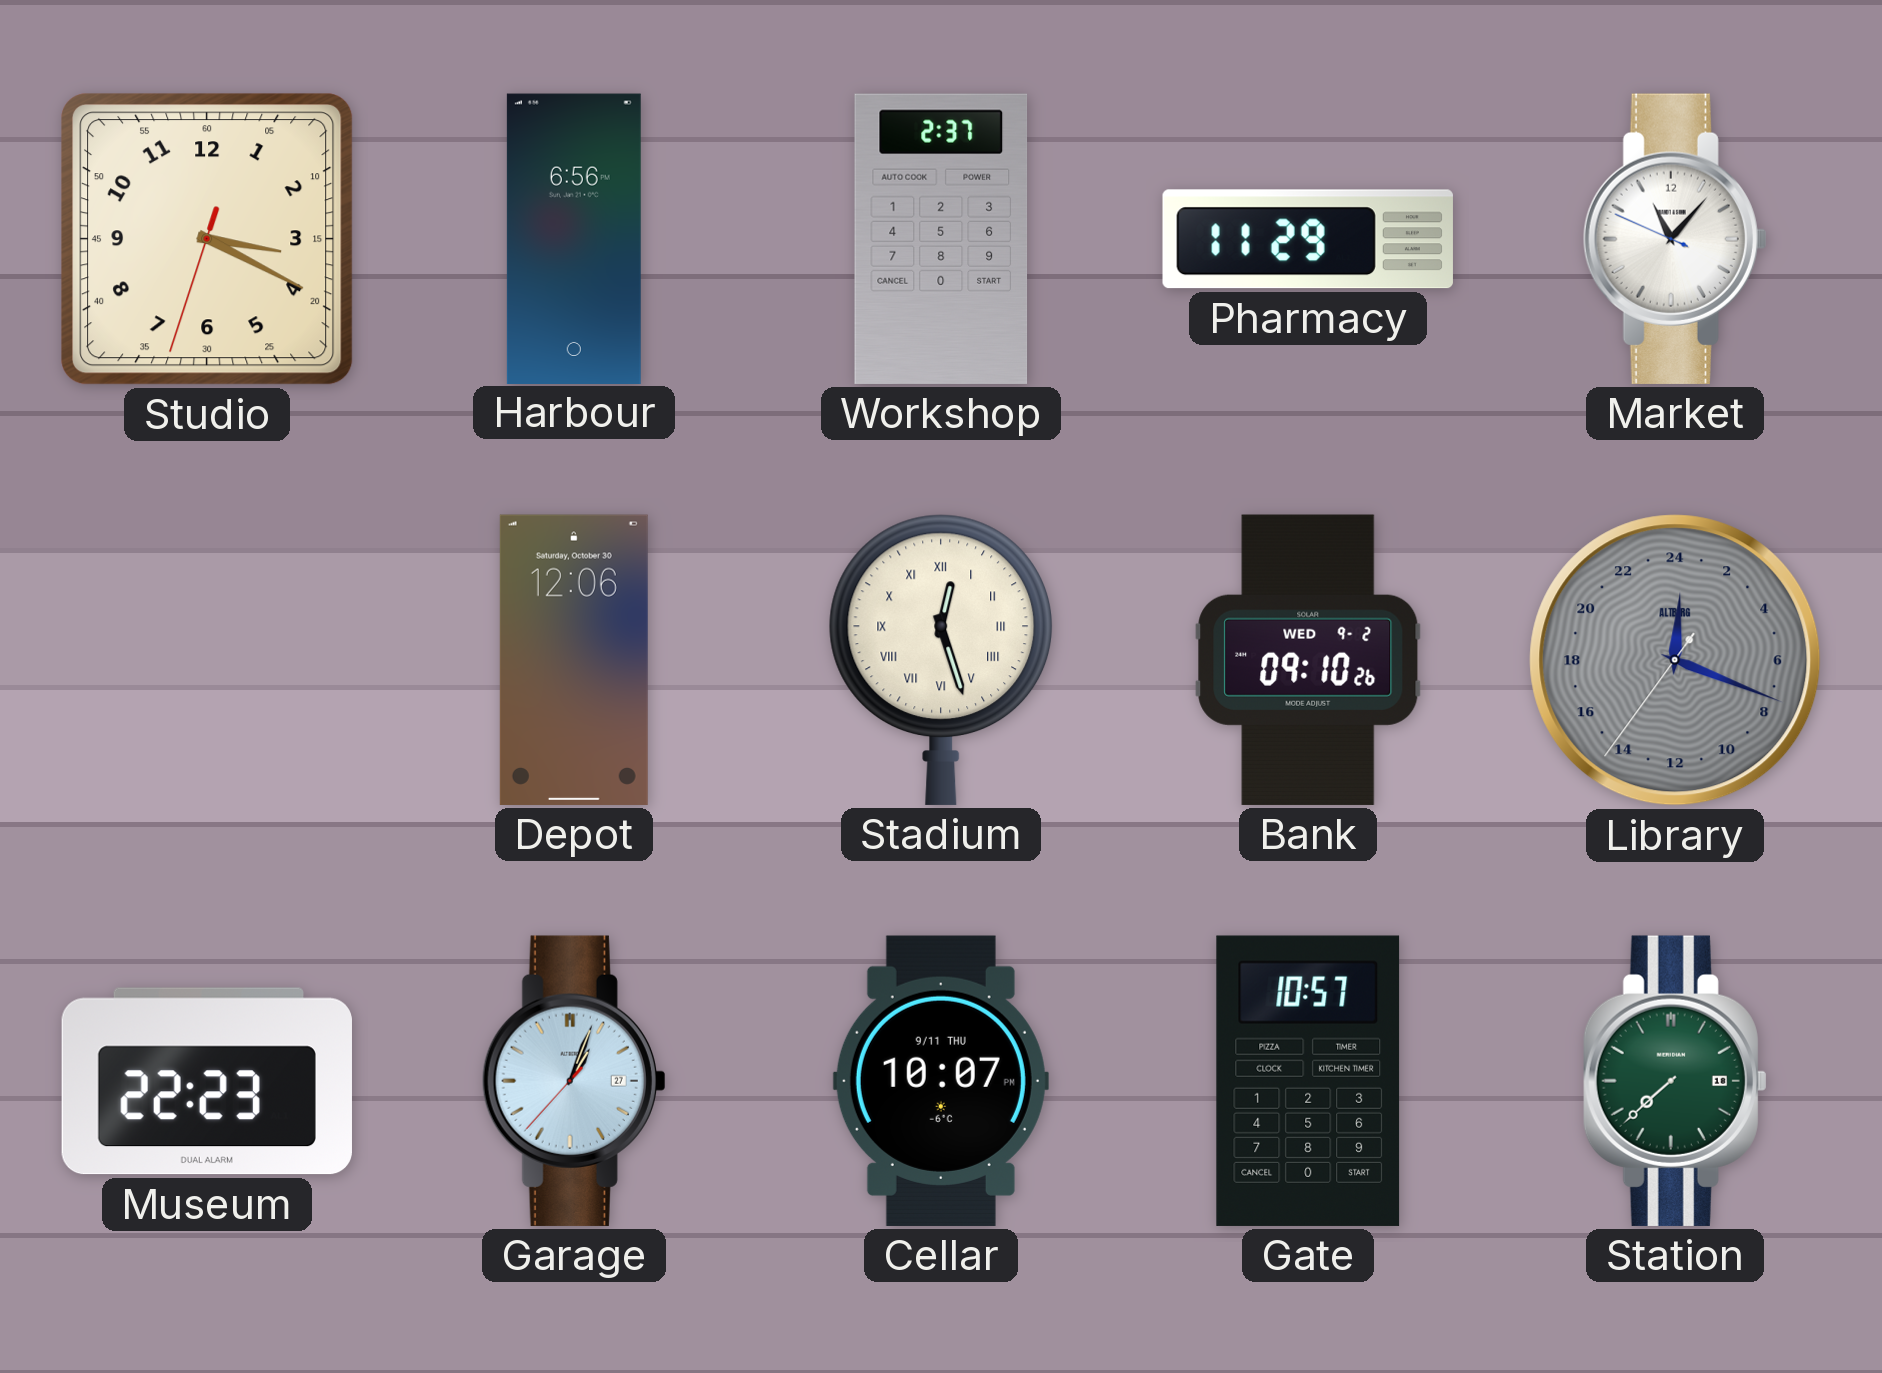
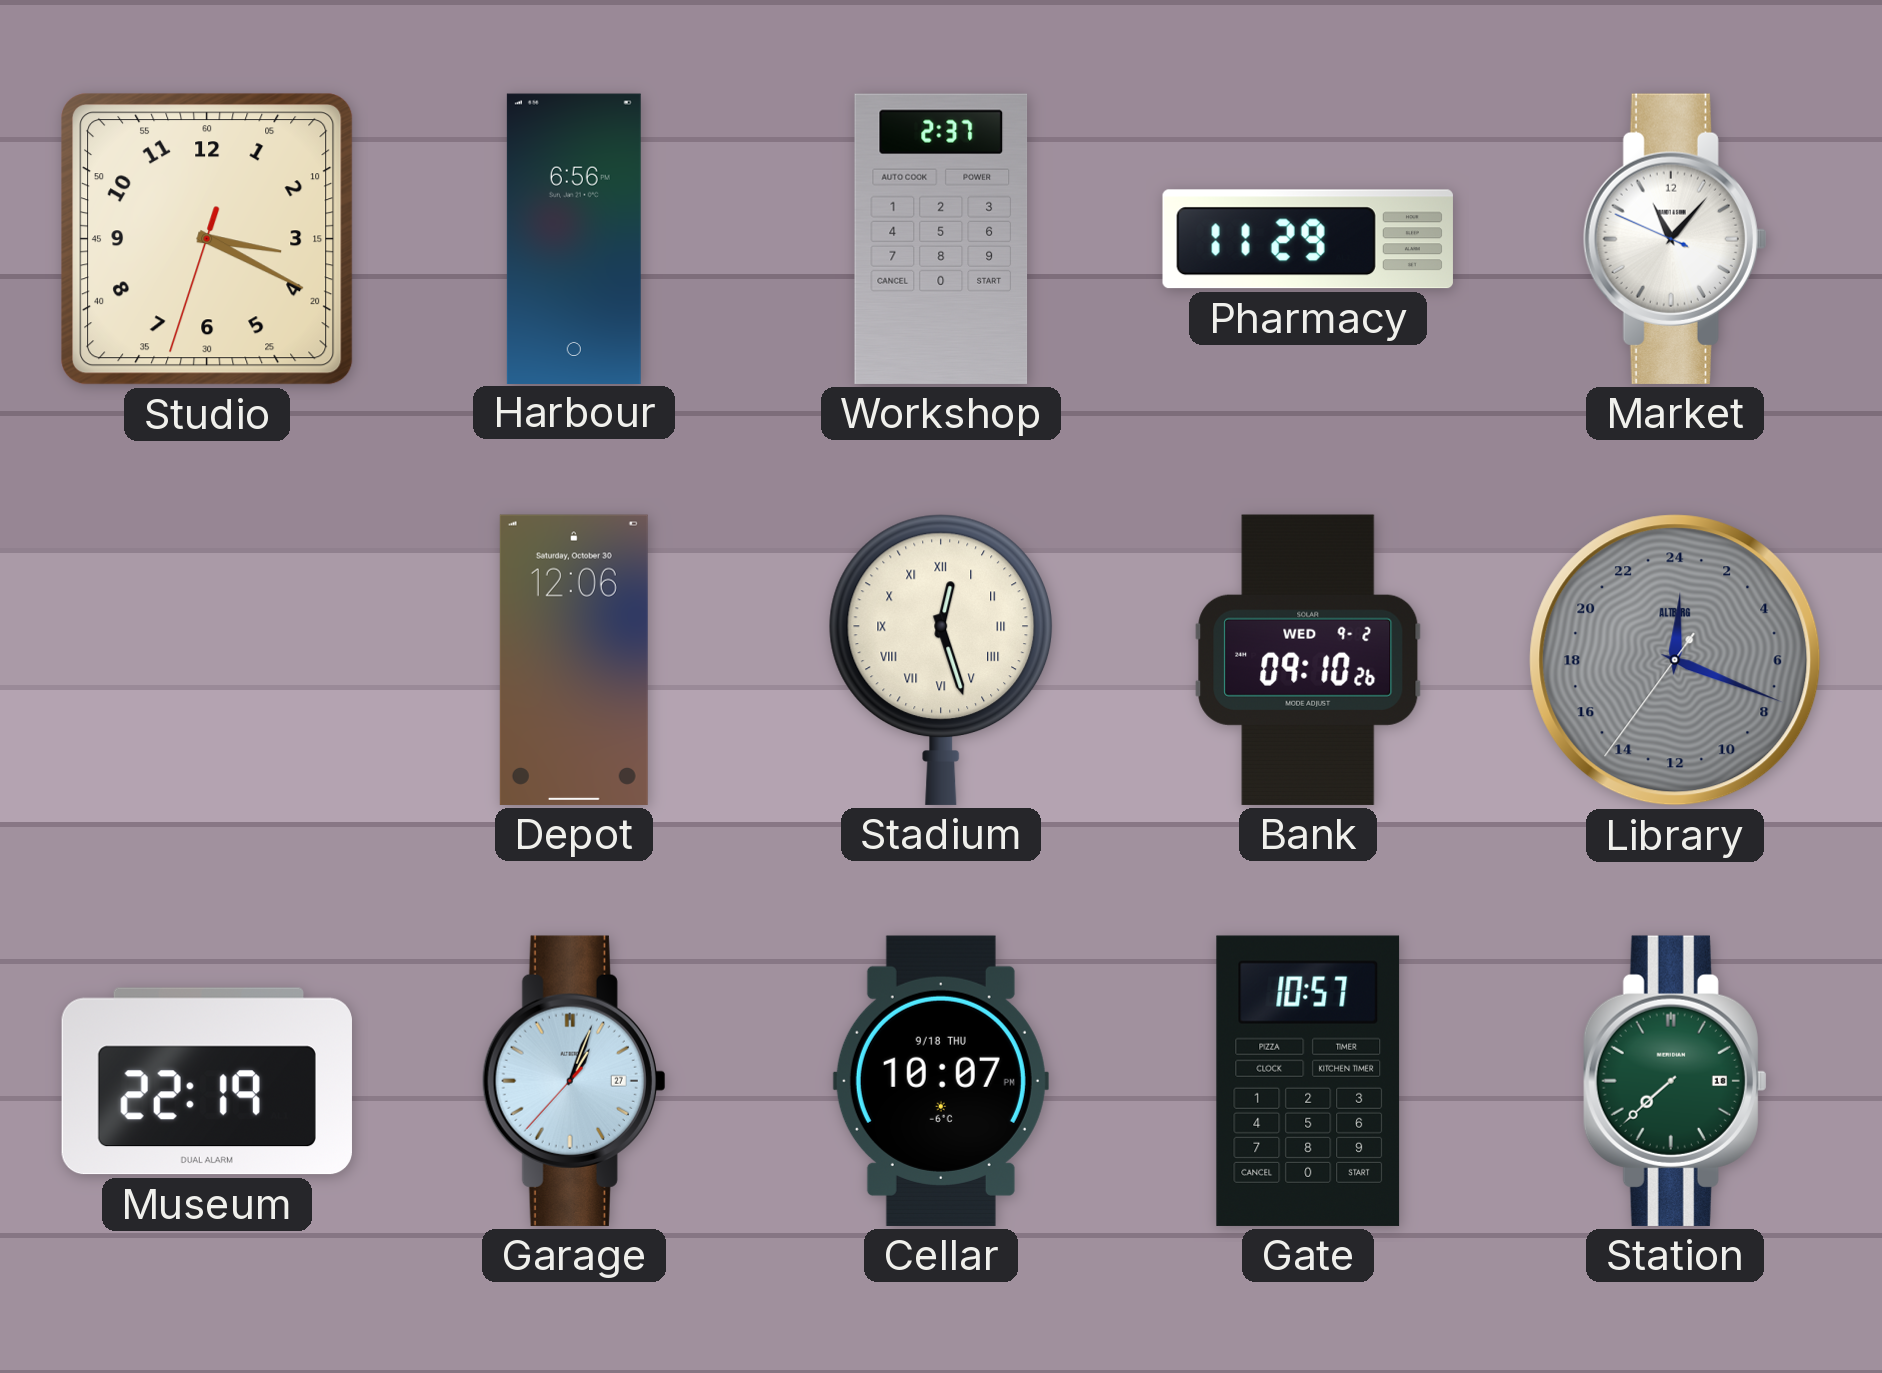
Museum: 22:23 -> 22:19
Cellar date: 9/11 THU -> 9/18 THU
